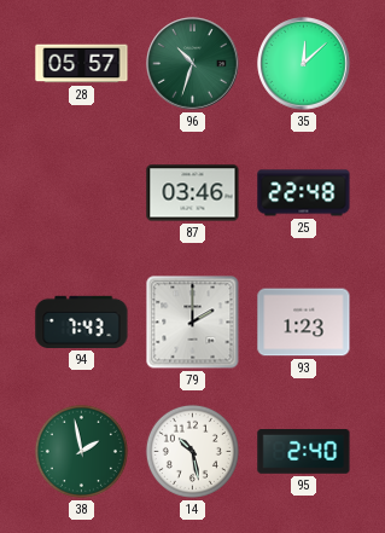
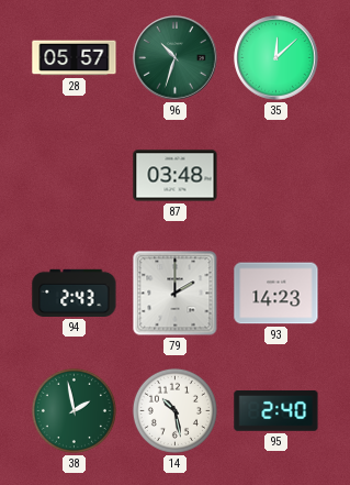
87: 03:46 -> 03:48
25: 22:48 -> none
94: 7:43 -> 2:43
93: 1:23 -> 14:23
